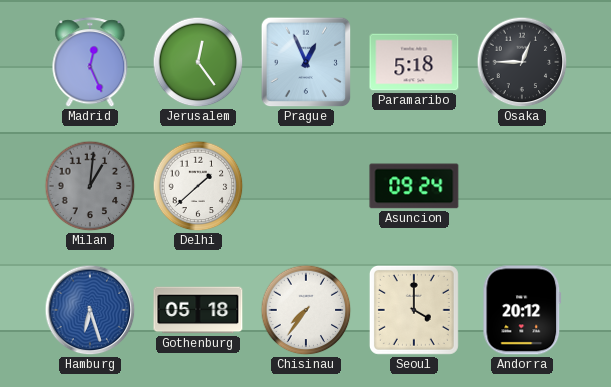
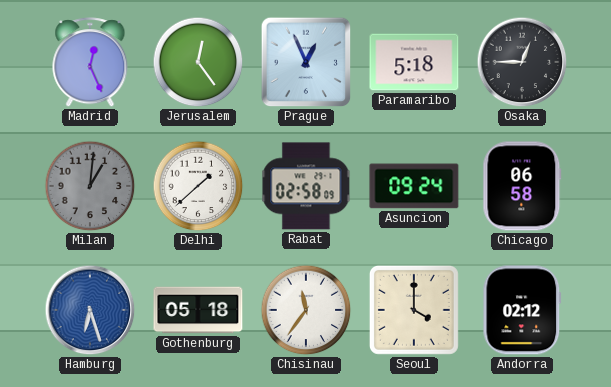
Rabat: none -> 02:58
Chicago: none -> 06:58
Chisinau: 7:36 -> 11:36
Andorra: 20:12 -> 02:12
